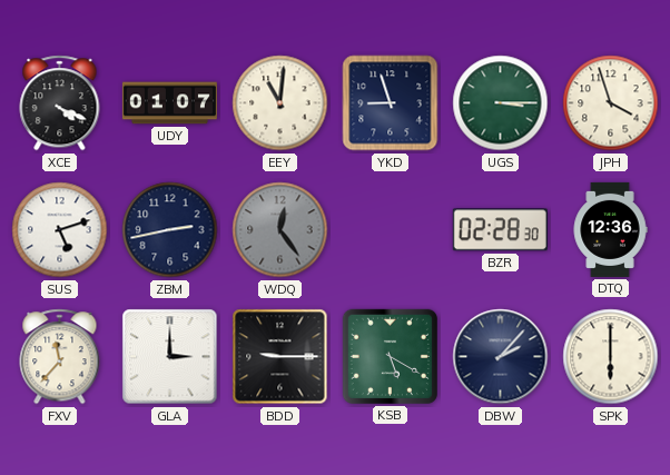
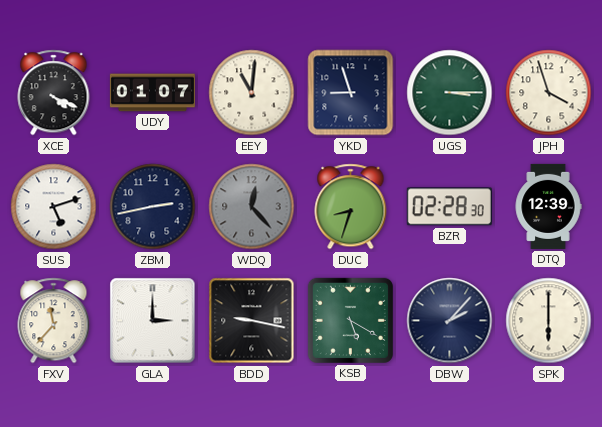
WDQ: 12:24 -> 12:23
DUC: none -> 8:33
DTQ: 12:36 -> 12:39
BDD: 9:15 -> 9:17
